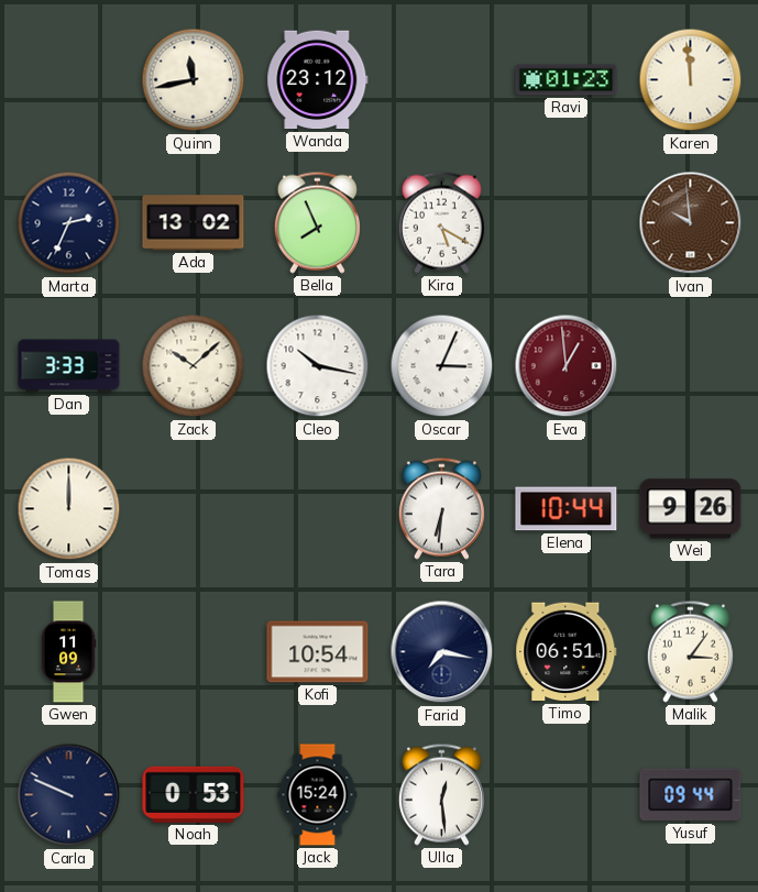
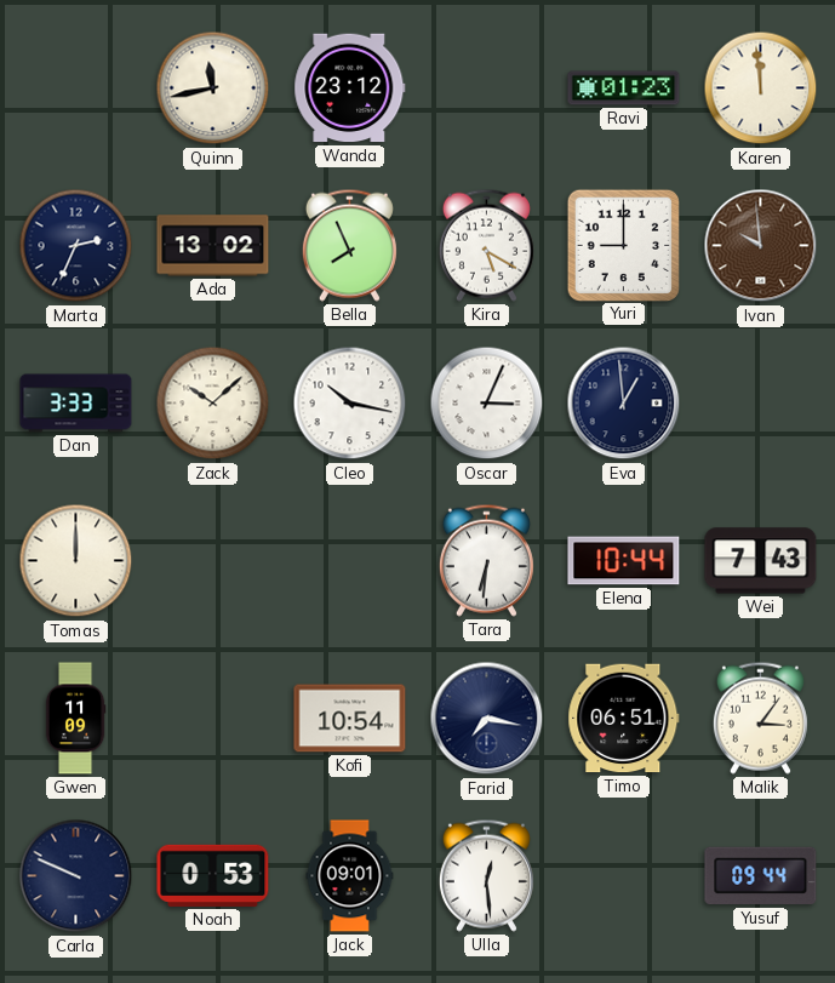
Yuri: none -> 9:00
Eva dial: burgundy -> navy
Wei: 9:26 -> 7:43
Jack: 15:24 -> 09:01
